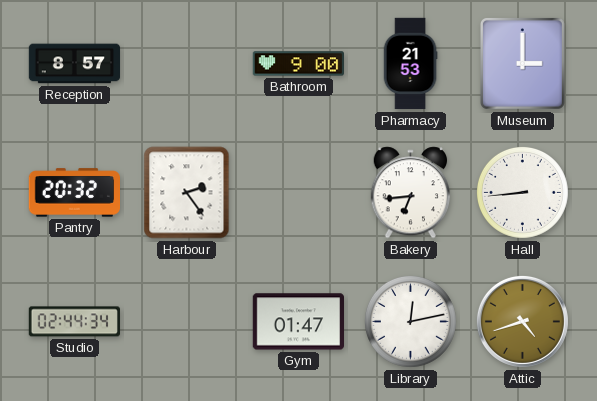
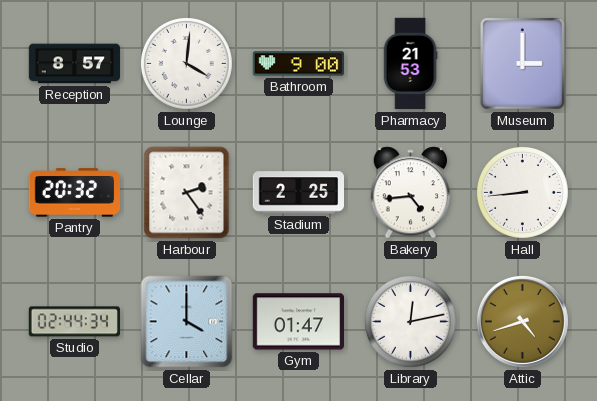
Lounge: none -> 4:01
Stadium: none -> 2:25
Bakery: 6:44 -> 4:44
Cellar: none -> 4:00
